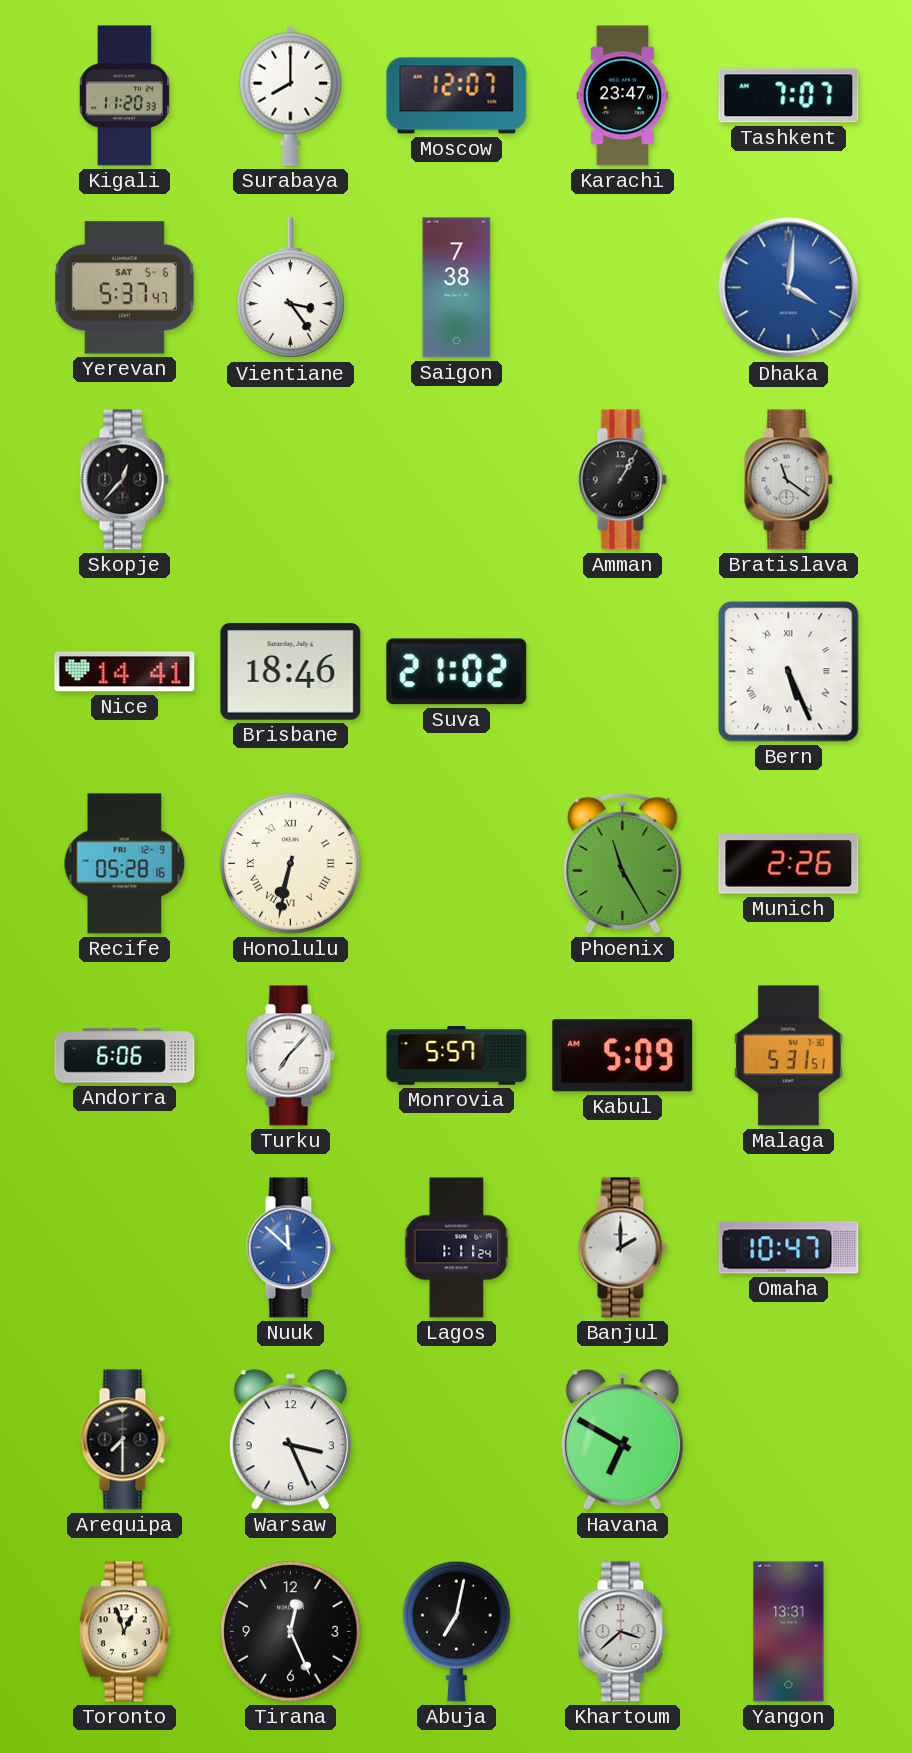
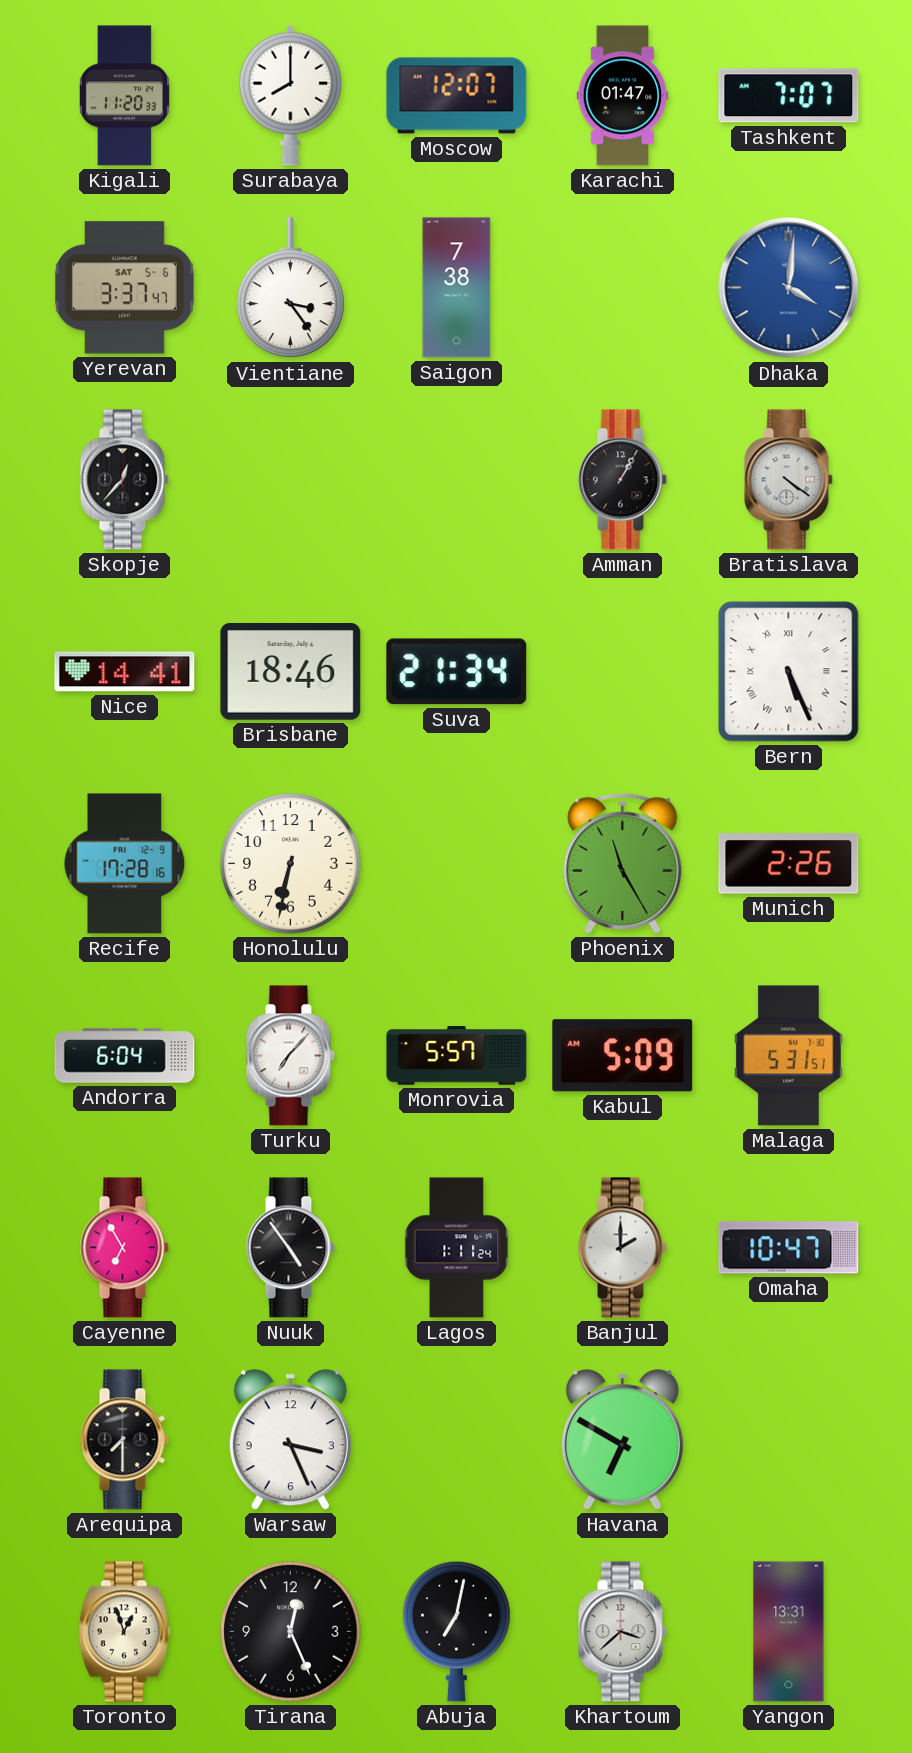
Karachi: 23:47 -> 01:47
Yerevan: 5:37 -> 3:37
Bratislava: 11:21 -> 4:21
Suva: 21:02 -> 21:34
Recife: 05:28 -> 17:28
Honolulu numerals: Roman -> Arabic
Andorra: 6:06 -> 6:04
Cayenne: none -> 6:55
Nuuk: 11:52 -> 4:54
Nuuk dial: blue -> black
